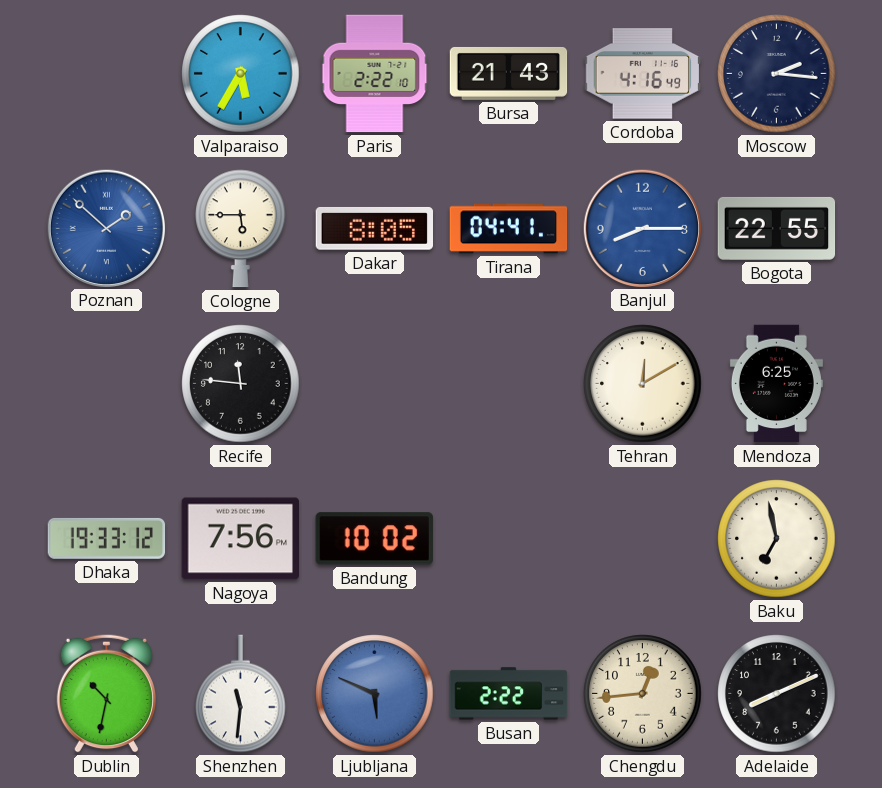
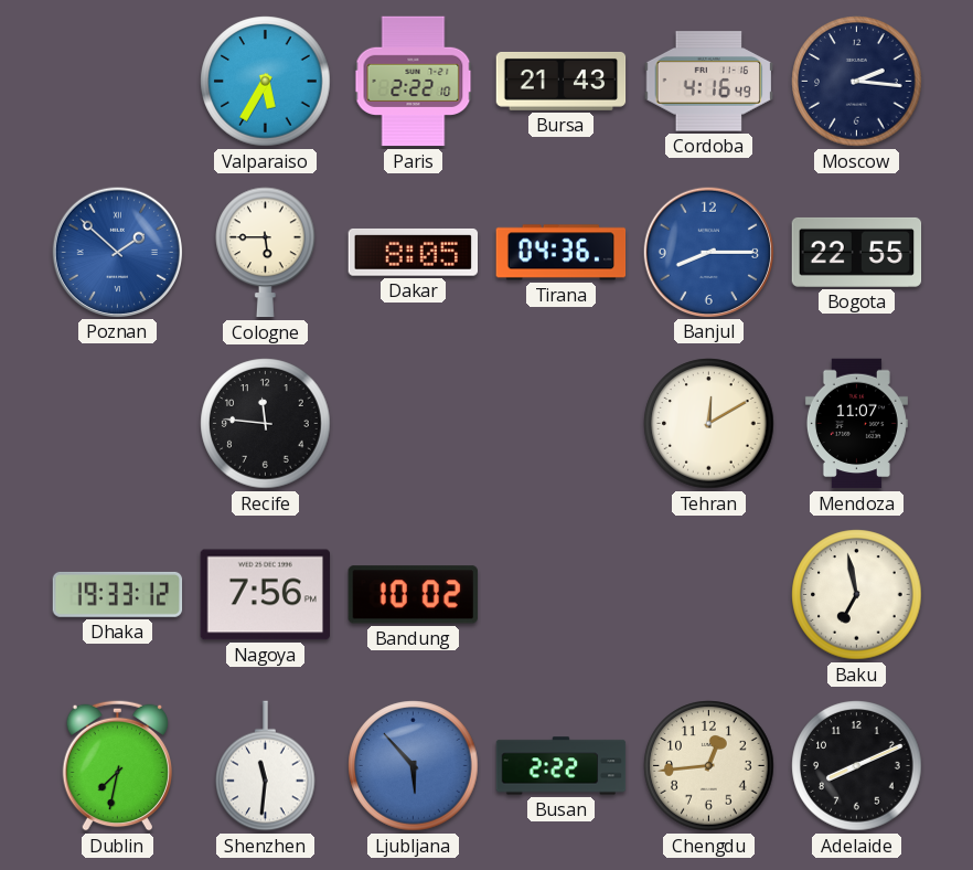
Tirana: 04:41 -> 04:36
Mendoza: 6:25 -> 11:07
Dublin: 10:32 -> 7:32
Ljubljana: 5:49 -> 5:53
